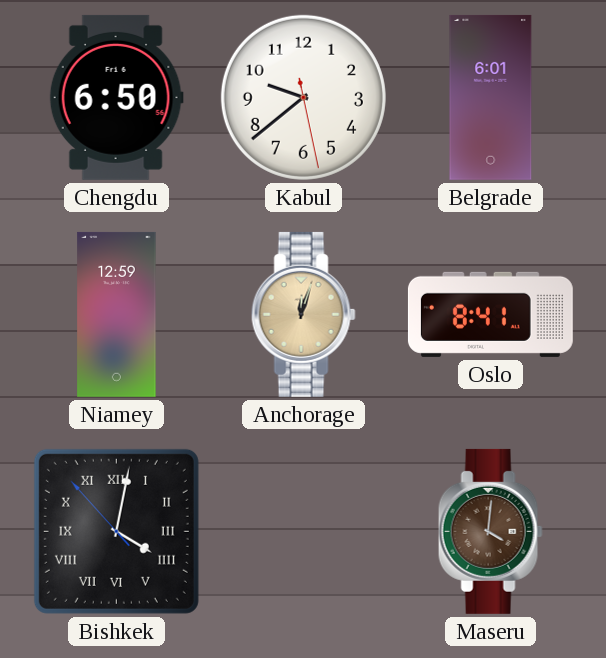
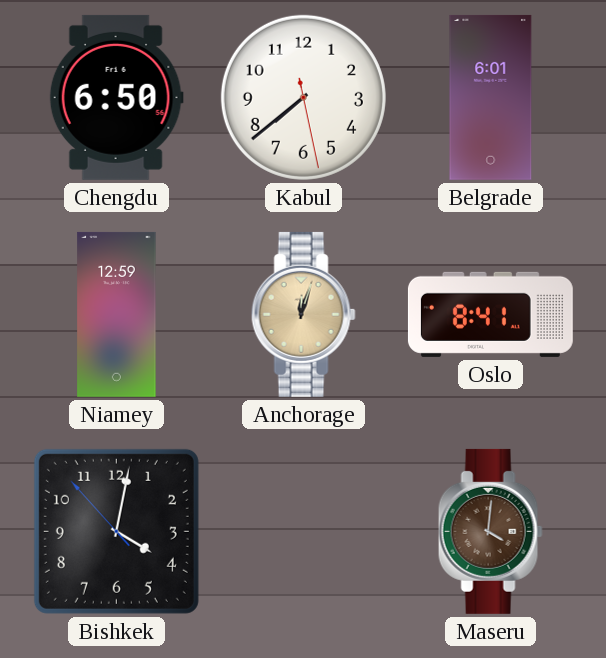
Kabul: 9:38 -> 7:38
Bishkek numerals: Roman -> Arabic
